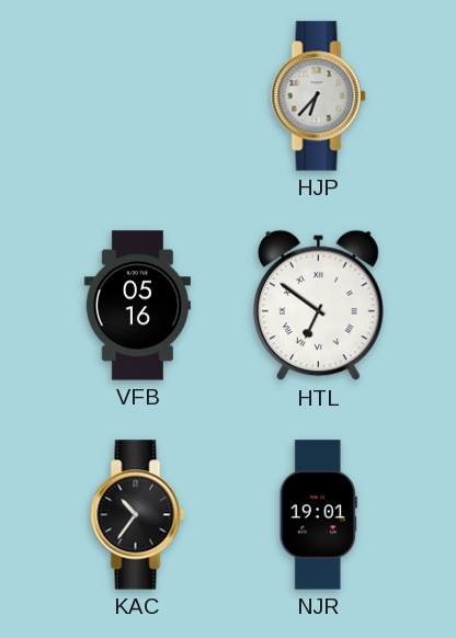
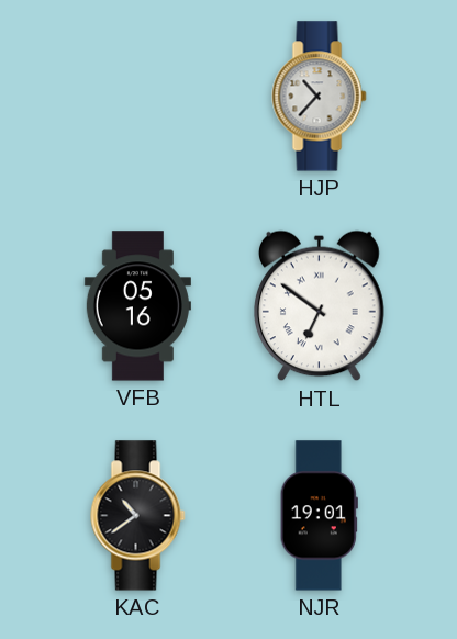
HJP: 6:37 -> 10:37
KAC: 10:36 -> 10:39
